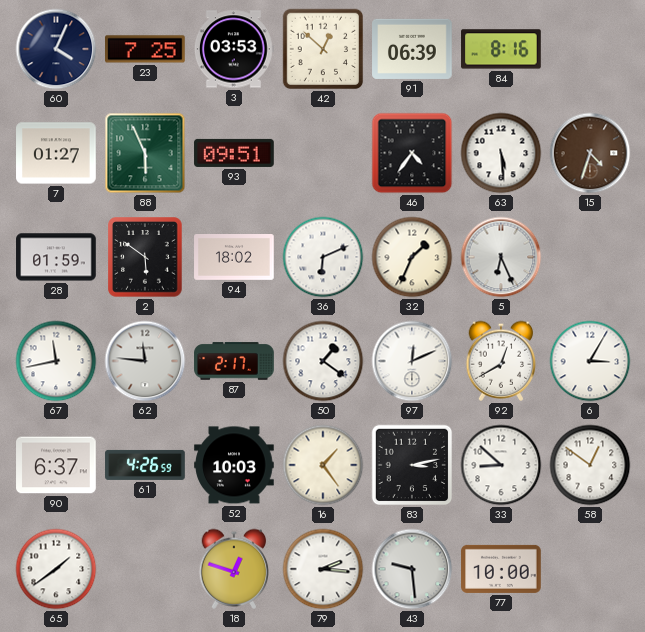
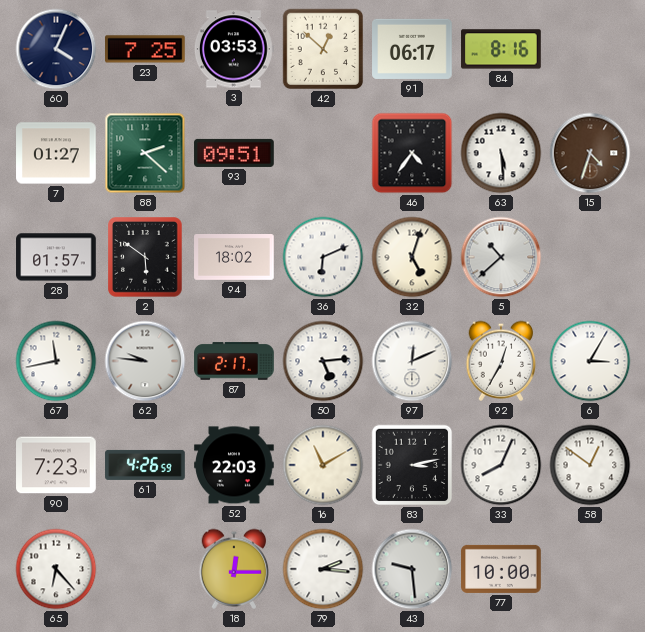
91: 06:39 -> 06:17
88: 5:56 -> 2:22
28: 01:59 -> 01:57
32: 1:34 -> 5:03
5: 6:26 -> 10:38
62: 11:46 -> 9:46
50: 1:21 -> 5:14
92: 12:40 -> 12:35
90: 6:37 -> 7:23
52: 10:03 -> 22:03
16: 1:24 -> 11:10
33: 8:52 -> 8:04
65: 1:39 -> 6:23
18: 12:48 -> 12:15
